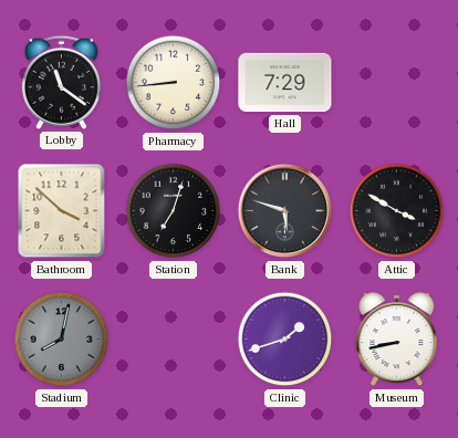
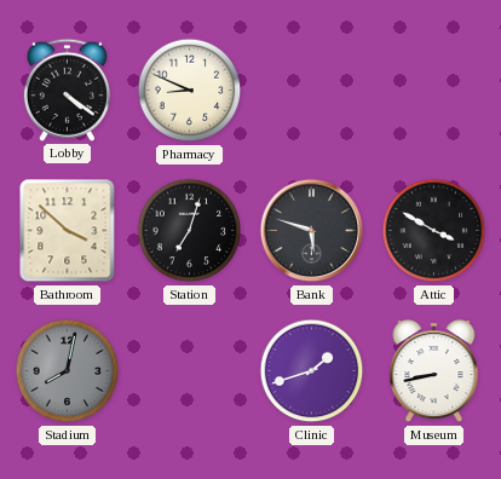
Lobby: 11:21 -> 4:21
Pharmacy: 8:44 -> 8:49
Hall: 7:29 -> none
